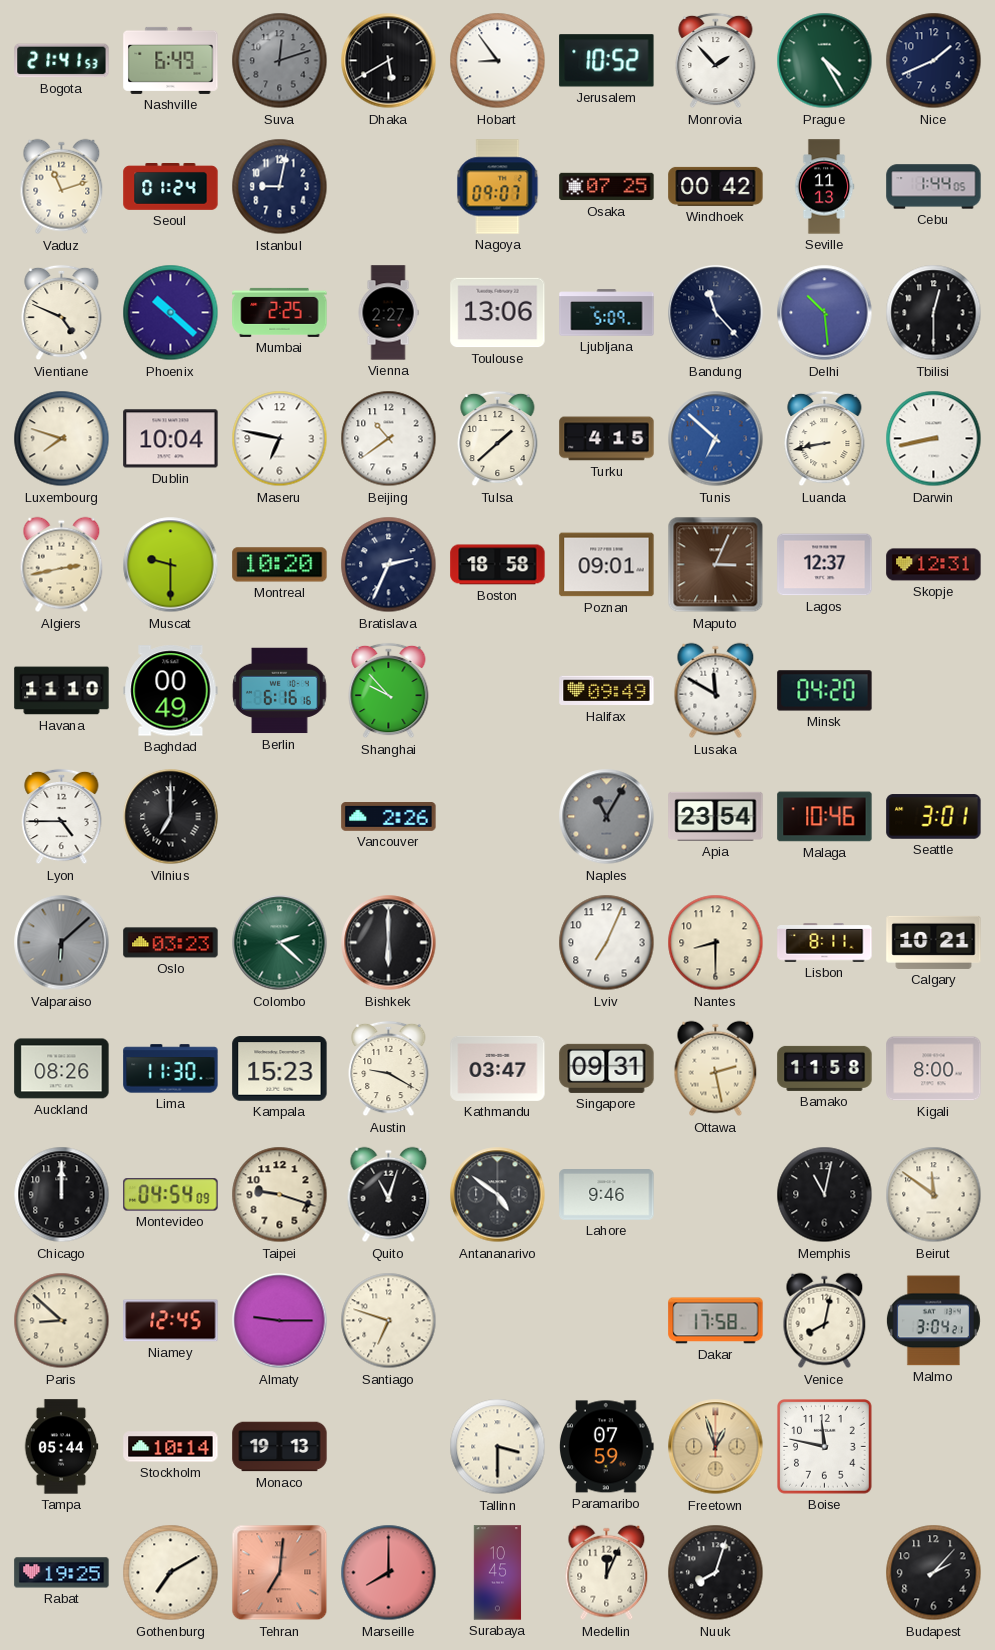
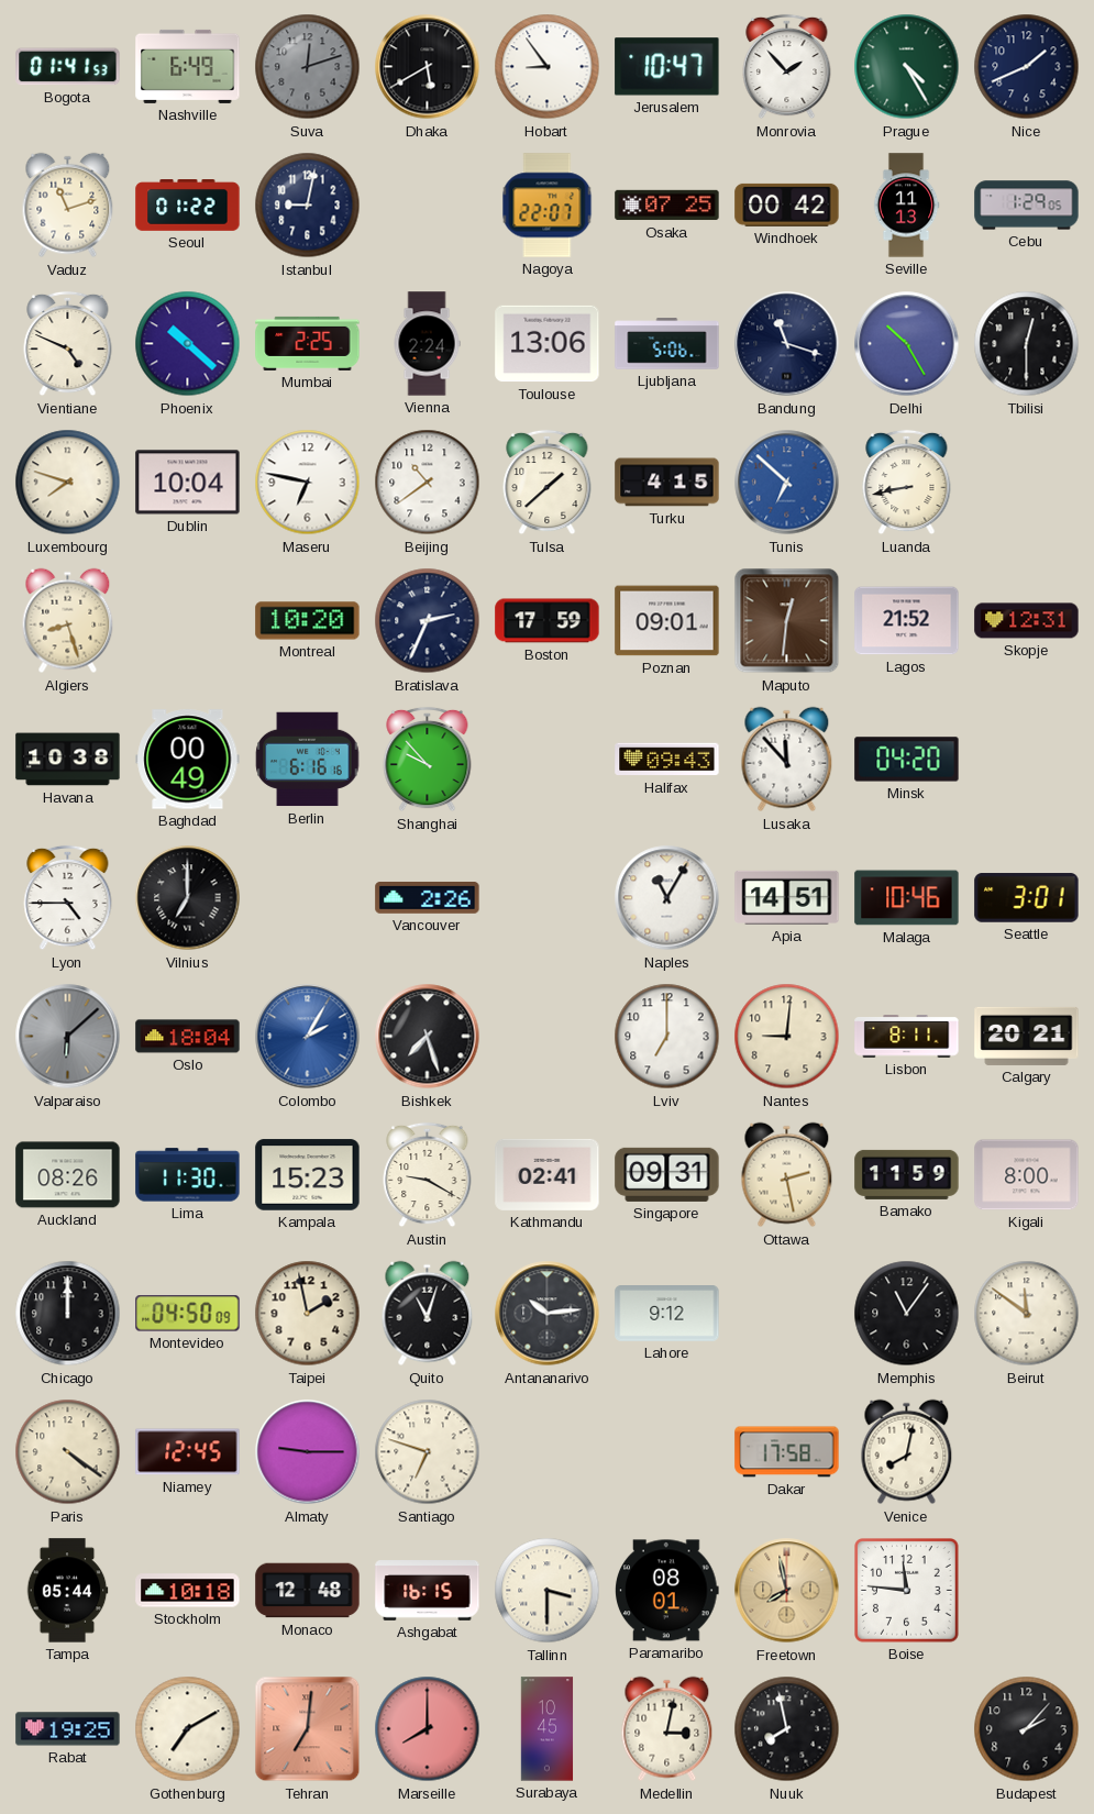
Bogota: 21:41 -> 01:41
Jerusalem: 10:52 -> 10:47
Seoul: 01:24 -> 01:22
Nagoya: 09:07 -> 22:07
Cebu: 1:44 -> 1:29
Vienna: 2:27 -> 2:24
Ljubljana: 5:09 -> 5:06
Bandung: 11:23 -> 11:18
Delhi: 10:29 -> 10:25
Darwin: 8:43 -> none
Algiers: 2:43 -> 8:27
Muscat: 9:30 -> none
Boston: 18:58 -> 17:59
Maputo: 3:04 -> 12:31
Lagos: 12:37 -> 21:52
Havana: 11:10 -> 10:38
Halifax: 09:49 -> 09:43
Lusaka: 11:50 -> 11:53
Naples dial: grey -> white
Apia: 23:54 -> 14:51
Oslo: 03:23 -> 18:04
Colombo: 2:22 -> 2:05
Colombo dial: green -> blue
Bishkek: 6:00 -> 7:27
Lviv: 7:04 -> 7:00
Nantes: 8:30 -> 9:01
Calgary: 10:21 -> 20:21
Kathmandu: 03:47 -> 02:41
Bamako: 11:58 -> 11:59
Montevideo: 04:54 -> 04:50
Taipei: 9:18 -> 1:58
Antananarivo: 4:51 -> 10:14
Lahore: 9:46 -> 9:12
Memphis: 11:02 -> 11:06
Paris: 8:52 -> 4:21
Malmo: 3:04 -> none
Stockholm: 10:14 -> 10:18
Monaco: 19:13 -> 12:48
Ashgabat: none -> 16:15
Paramaribo: 07:59 -> 08:01
Freetown: 12:57 -> 7:58
Boise: 11:47 -> 11:46
Medellin: 12:04 -> 3:02
Nuuk: 8:03 -> 7:58
